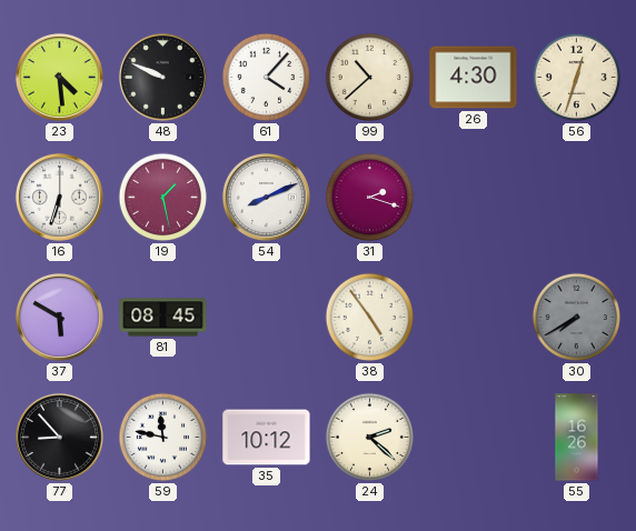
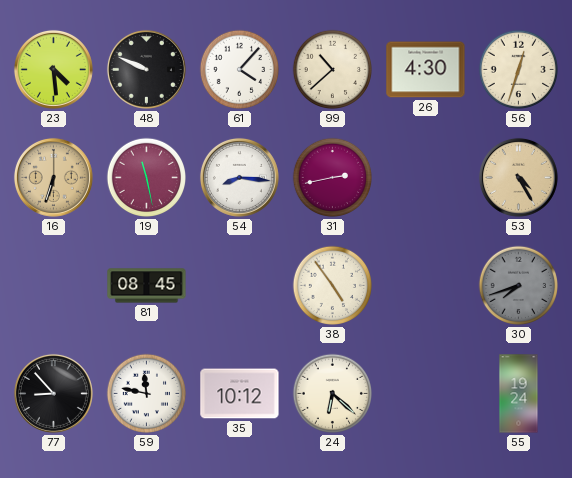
16 dial: white -> champagne
19: 1:28 -> 11:28
54: 8:11 -> 8:16
31: 2:18 -> 2:43
53: none -> 4:25
37: 5:50 -> none
30: 7:40 -> 7:42
24: 2:22 -> 6:22
55: 16:26 -> 19:24
